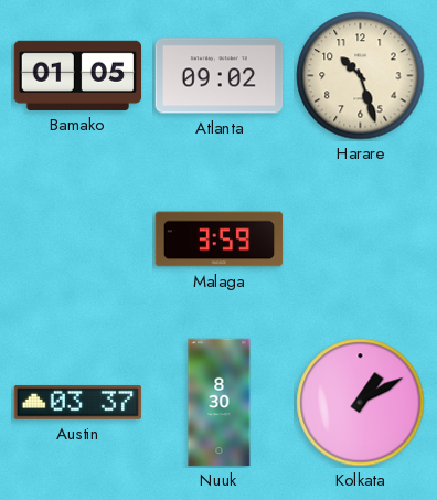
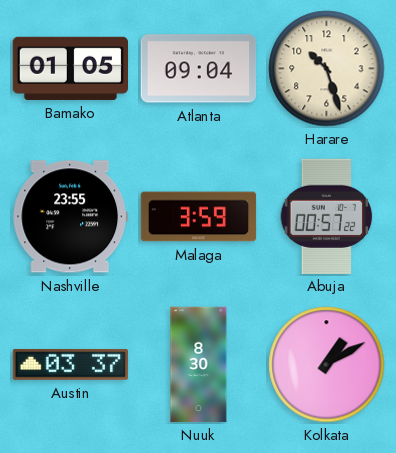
Atlanta: 09:02 -> 09:04
Nashville: none -> 23:55
Abuja: none -> 00:57
